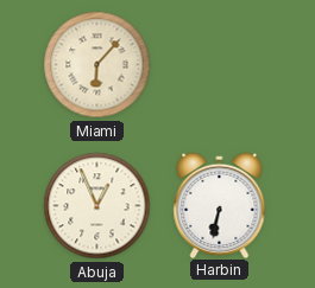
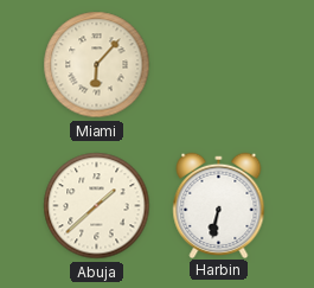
Abuja: 12:56 -> 1:38
